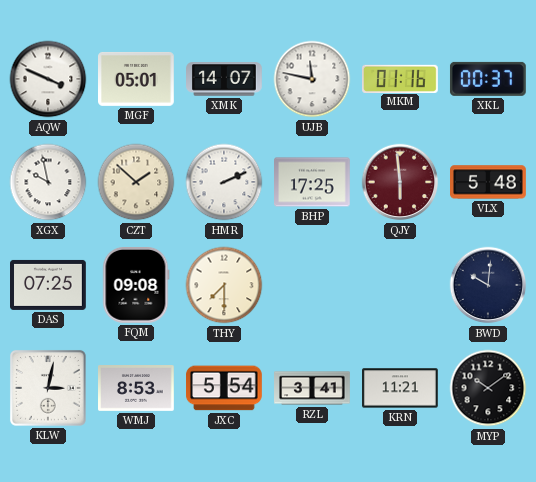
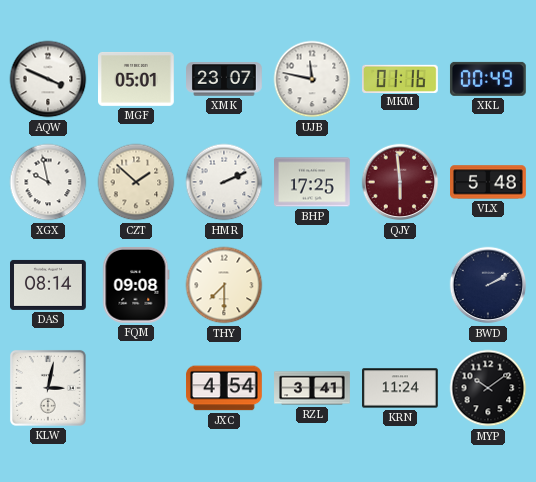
XMK: 14:07 -> 23:07
XKL: 00:37 -> 00:49
DAS: 07:25 -> 08:14
BWD: 10:01 -> 2:10
WMJ: 8:53 -> none
JXC: 5:54 -> 4:54
KRN: 11:21 -> 11:24
